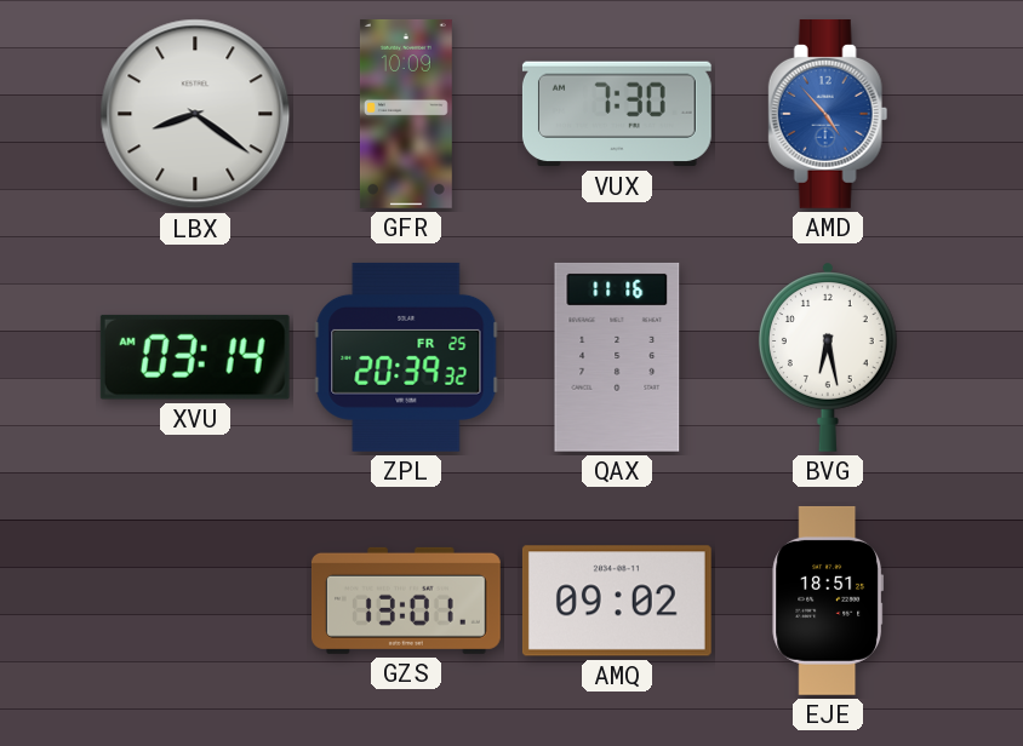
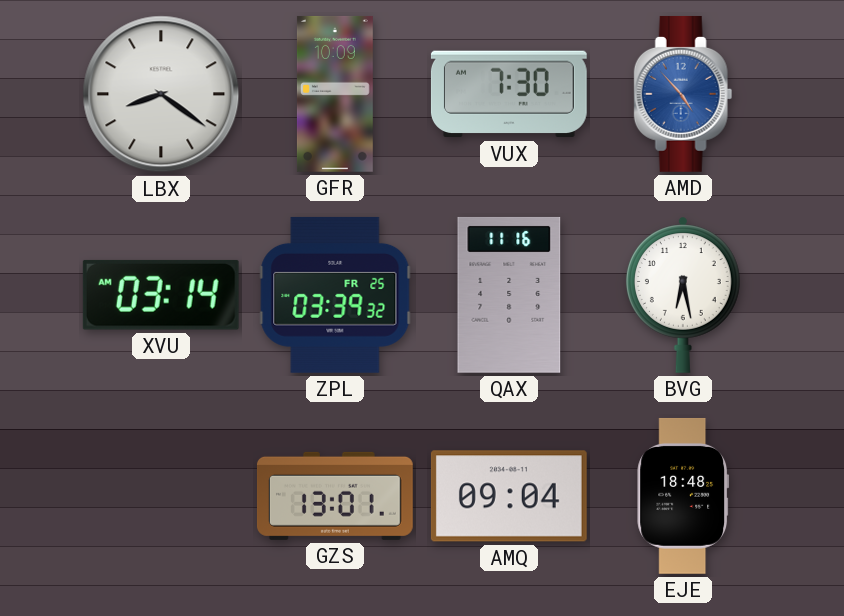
ZPL: 20:39 -> 03:39
AMQ: 09:02 -> 09:04
EJE: 18:51 -> 18:48
